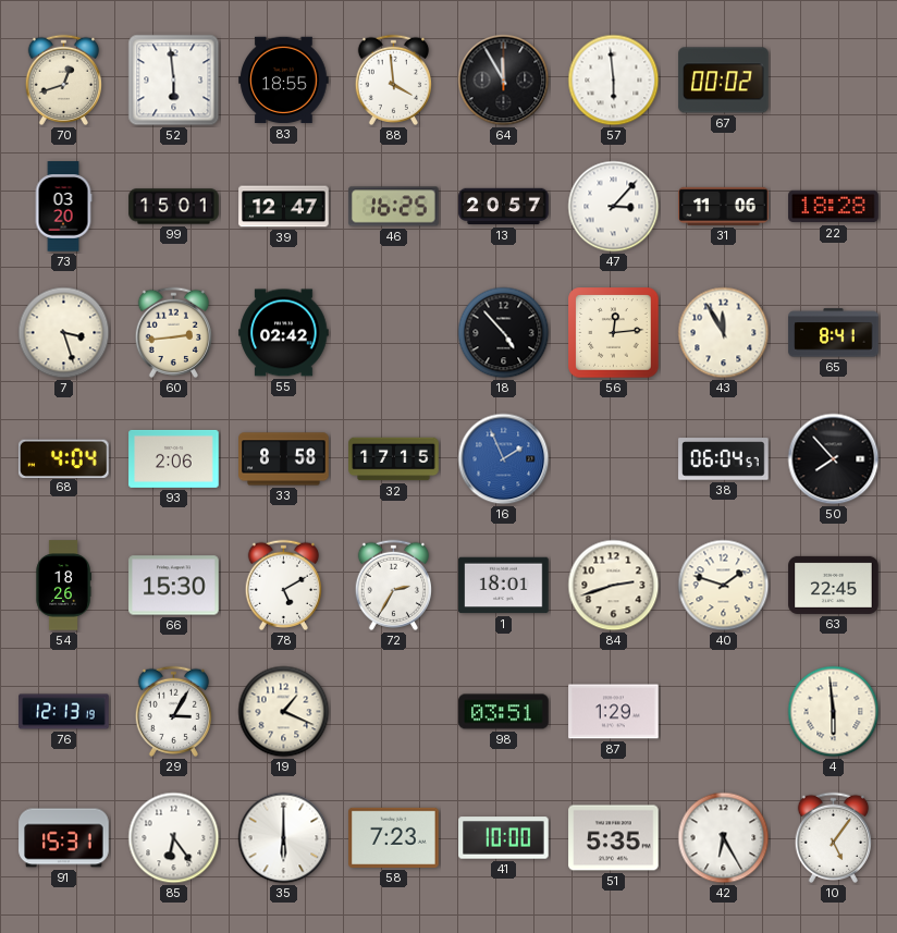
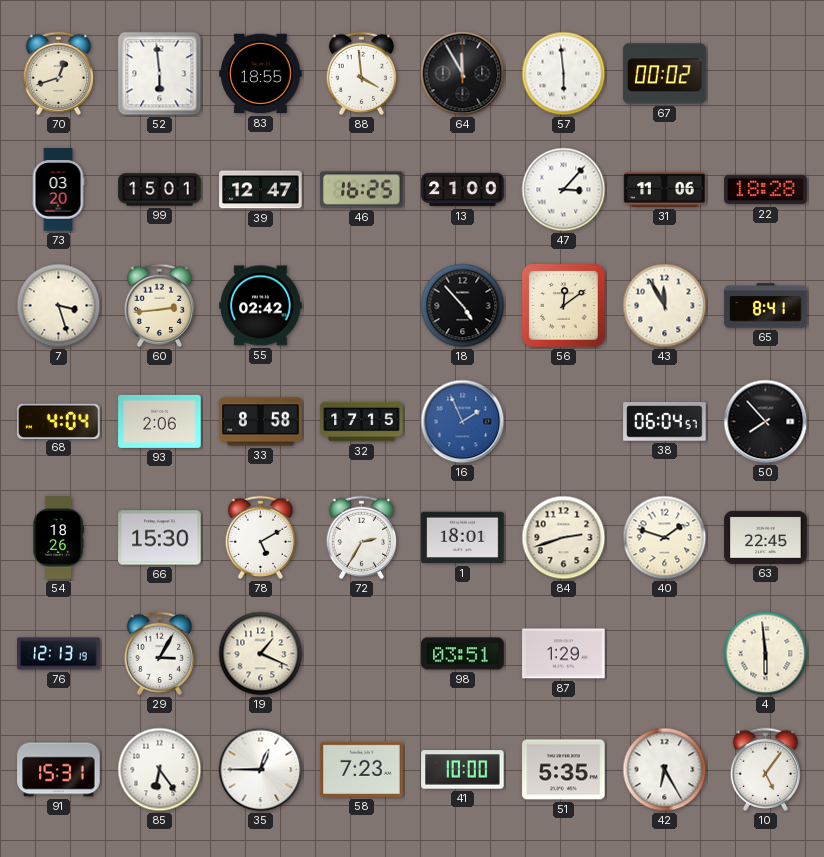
13: 20:57 -> 21:00
56: 12:14 -> 12:09
35: 6:00 -> 12:45
